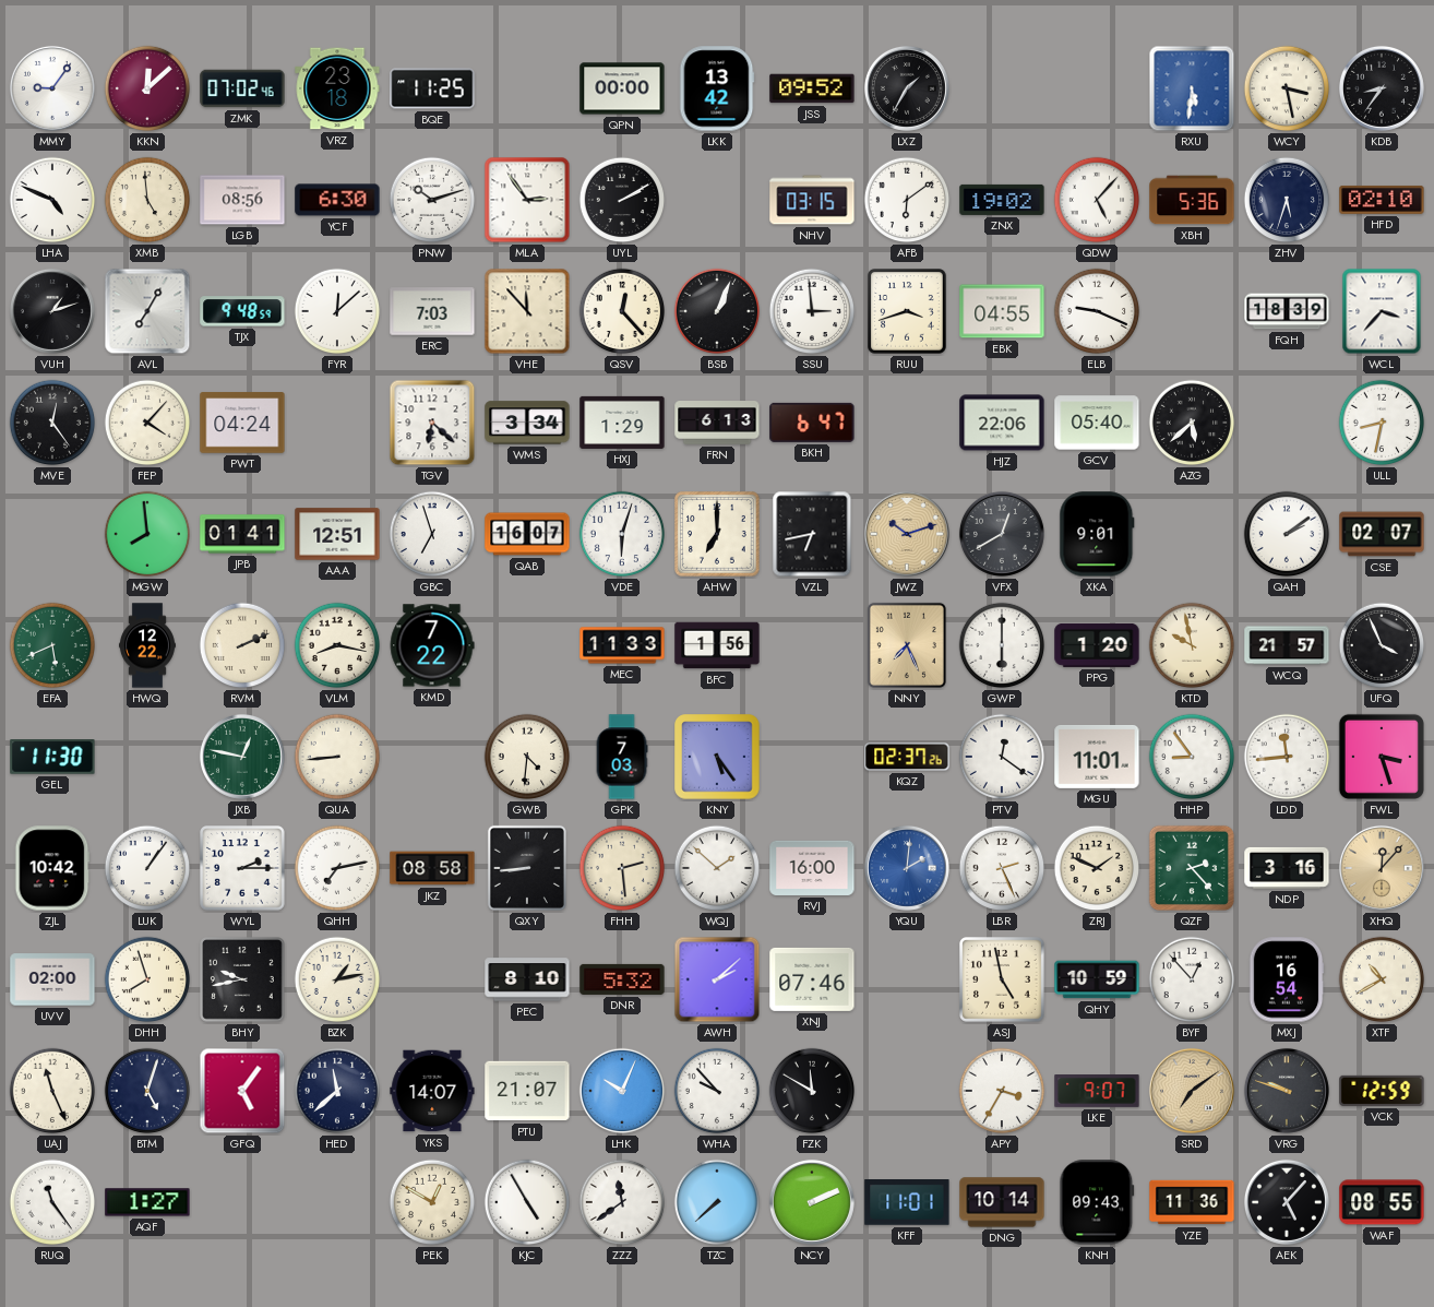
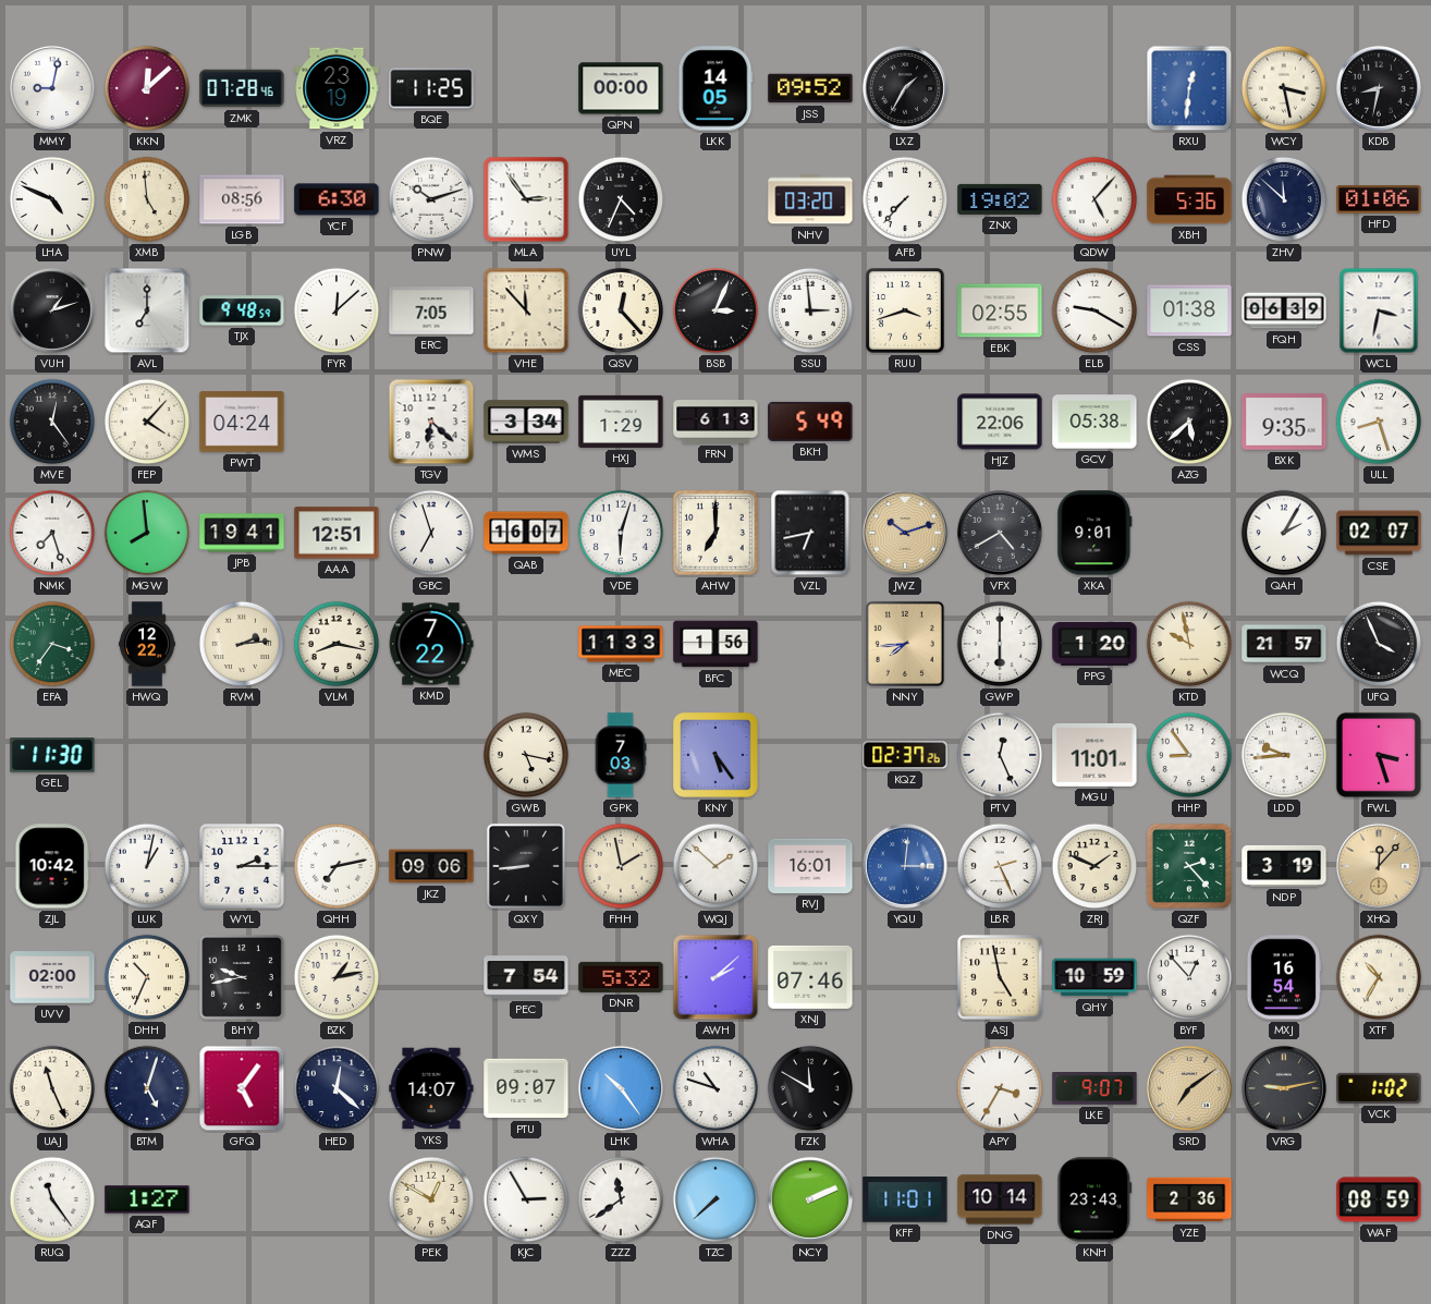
MMY: 9:06 -> 9:02
ZMK: 07:02 -> 07:28
VRZ: 23:18 -> 23:19
LKK: 13:42 -> 14:05
RXU: 5:31 -> 12:31
KDB: 8:36 -> 8:32
UYL: 2:10 -> 4:34
NHV: 03:15 -> 03:20
AFB: 6:09 -> 7:37
ZHV: 5:33 -> 11:52
HFD: 02:10 -> 01:06
AVL: 7:05 -> 7:00
ERC: 7:03 -> 7:05
BSB: 1:04 -> 3:04
EBK: 04:55 -> 02:55
ELB: 9:19 -> 9:20
CSS: none -> 01:38
FQH: 18:39 -> 06:39
WCL: 3:37 -> 3:32
BKH: 6:47 -> 5:49
GCV: 05:40 -> 05:38
BXK: none -> 9:35
ULL: 8:32 -> 8:27
NMK: none -> 7:27
JPB: 01:41 -> 19:41
VFX: 12:40 -> 4:40
QAH: 2:09 -> 2:05
EFA: 5:41 -> 3:36
RVM: 2:11 -> 2:14
NNY: 7:26 -> 7:44
JXB: 12:47 -> none
QUA: 8:44 -> none
GWB: 4:31 -> 5:17
PTV: 12:21 -> 12:26
LDD: 11:44 -> 9:44
LUK: 1:06 -> 1:02
JKZ: 08:58 -> 09:06
FHH: 2:29 -> 1:58
RVJ: 16:00 -> 16:01
YQU: 2:01 -> 3:01
NDP: 3:16 -> 3:19
DHH: 7:57 -> 10:34
PEC: 8:10 -> 7:54
XTF: 10:40 -> 10:35
HED: 11:38 -> 12:22
PTU: 21:07 -> 09:07
LHK: 10:04 -> 10:24
WHA: 9:53 -> 10:48
VRG: 9:48 -> 9:13
VCK: 12:59 -> 1:02
KJC: 4:55 -> 2:55
KNH: 09:43 -> 23:43
YZE: 11:36 -> 2:36
AEK: 5:07 -> none
WAF: 08:55 -> 08:59
